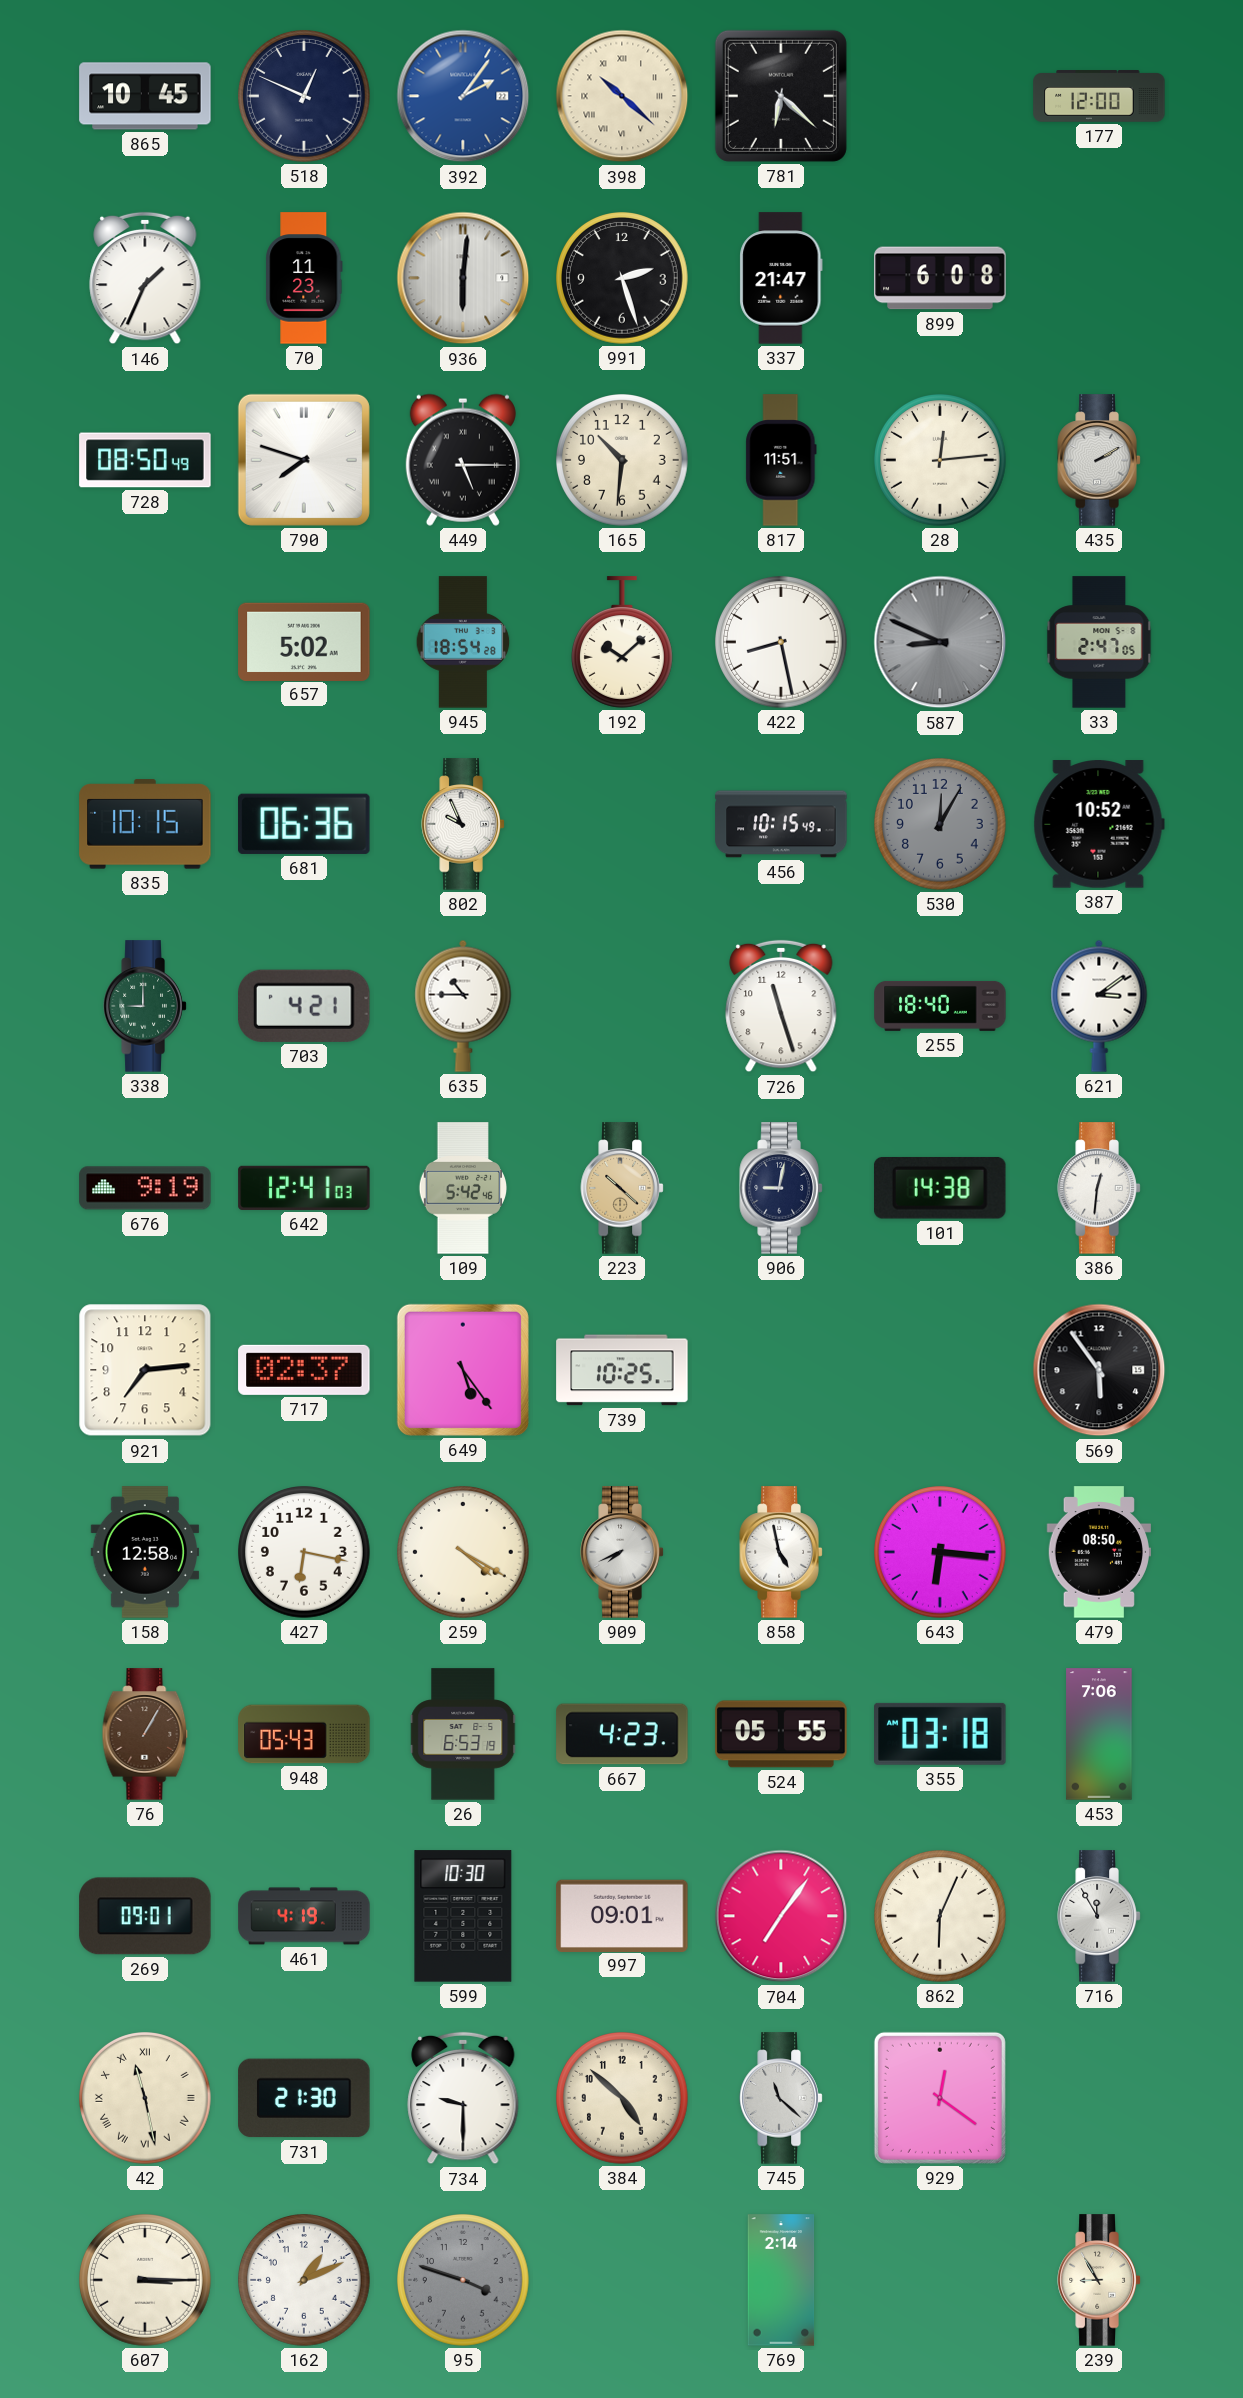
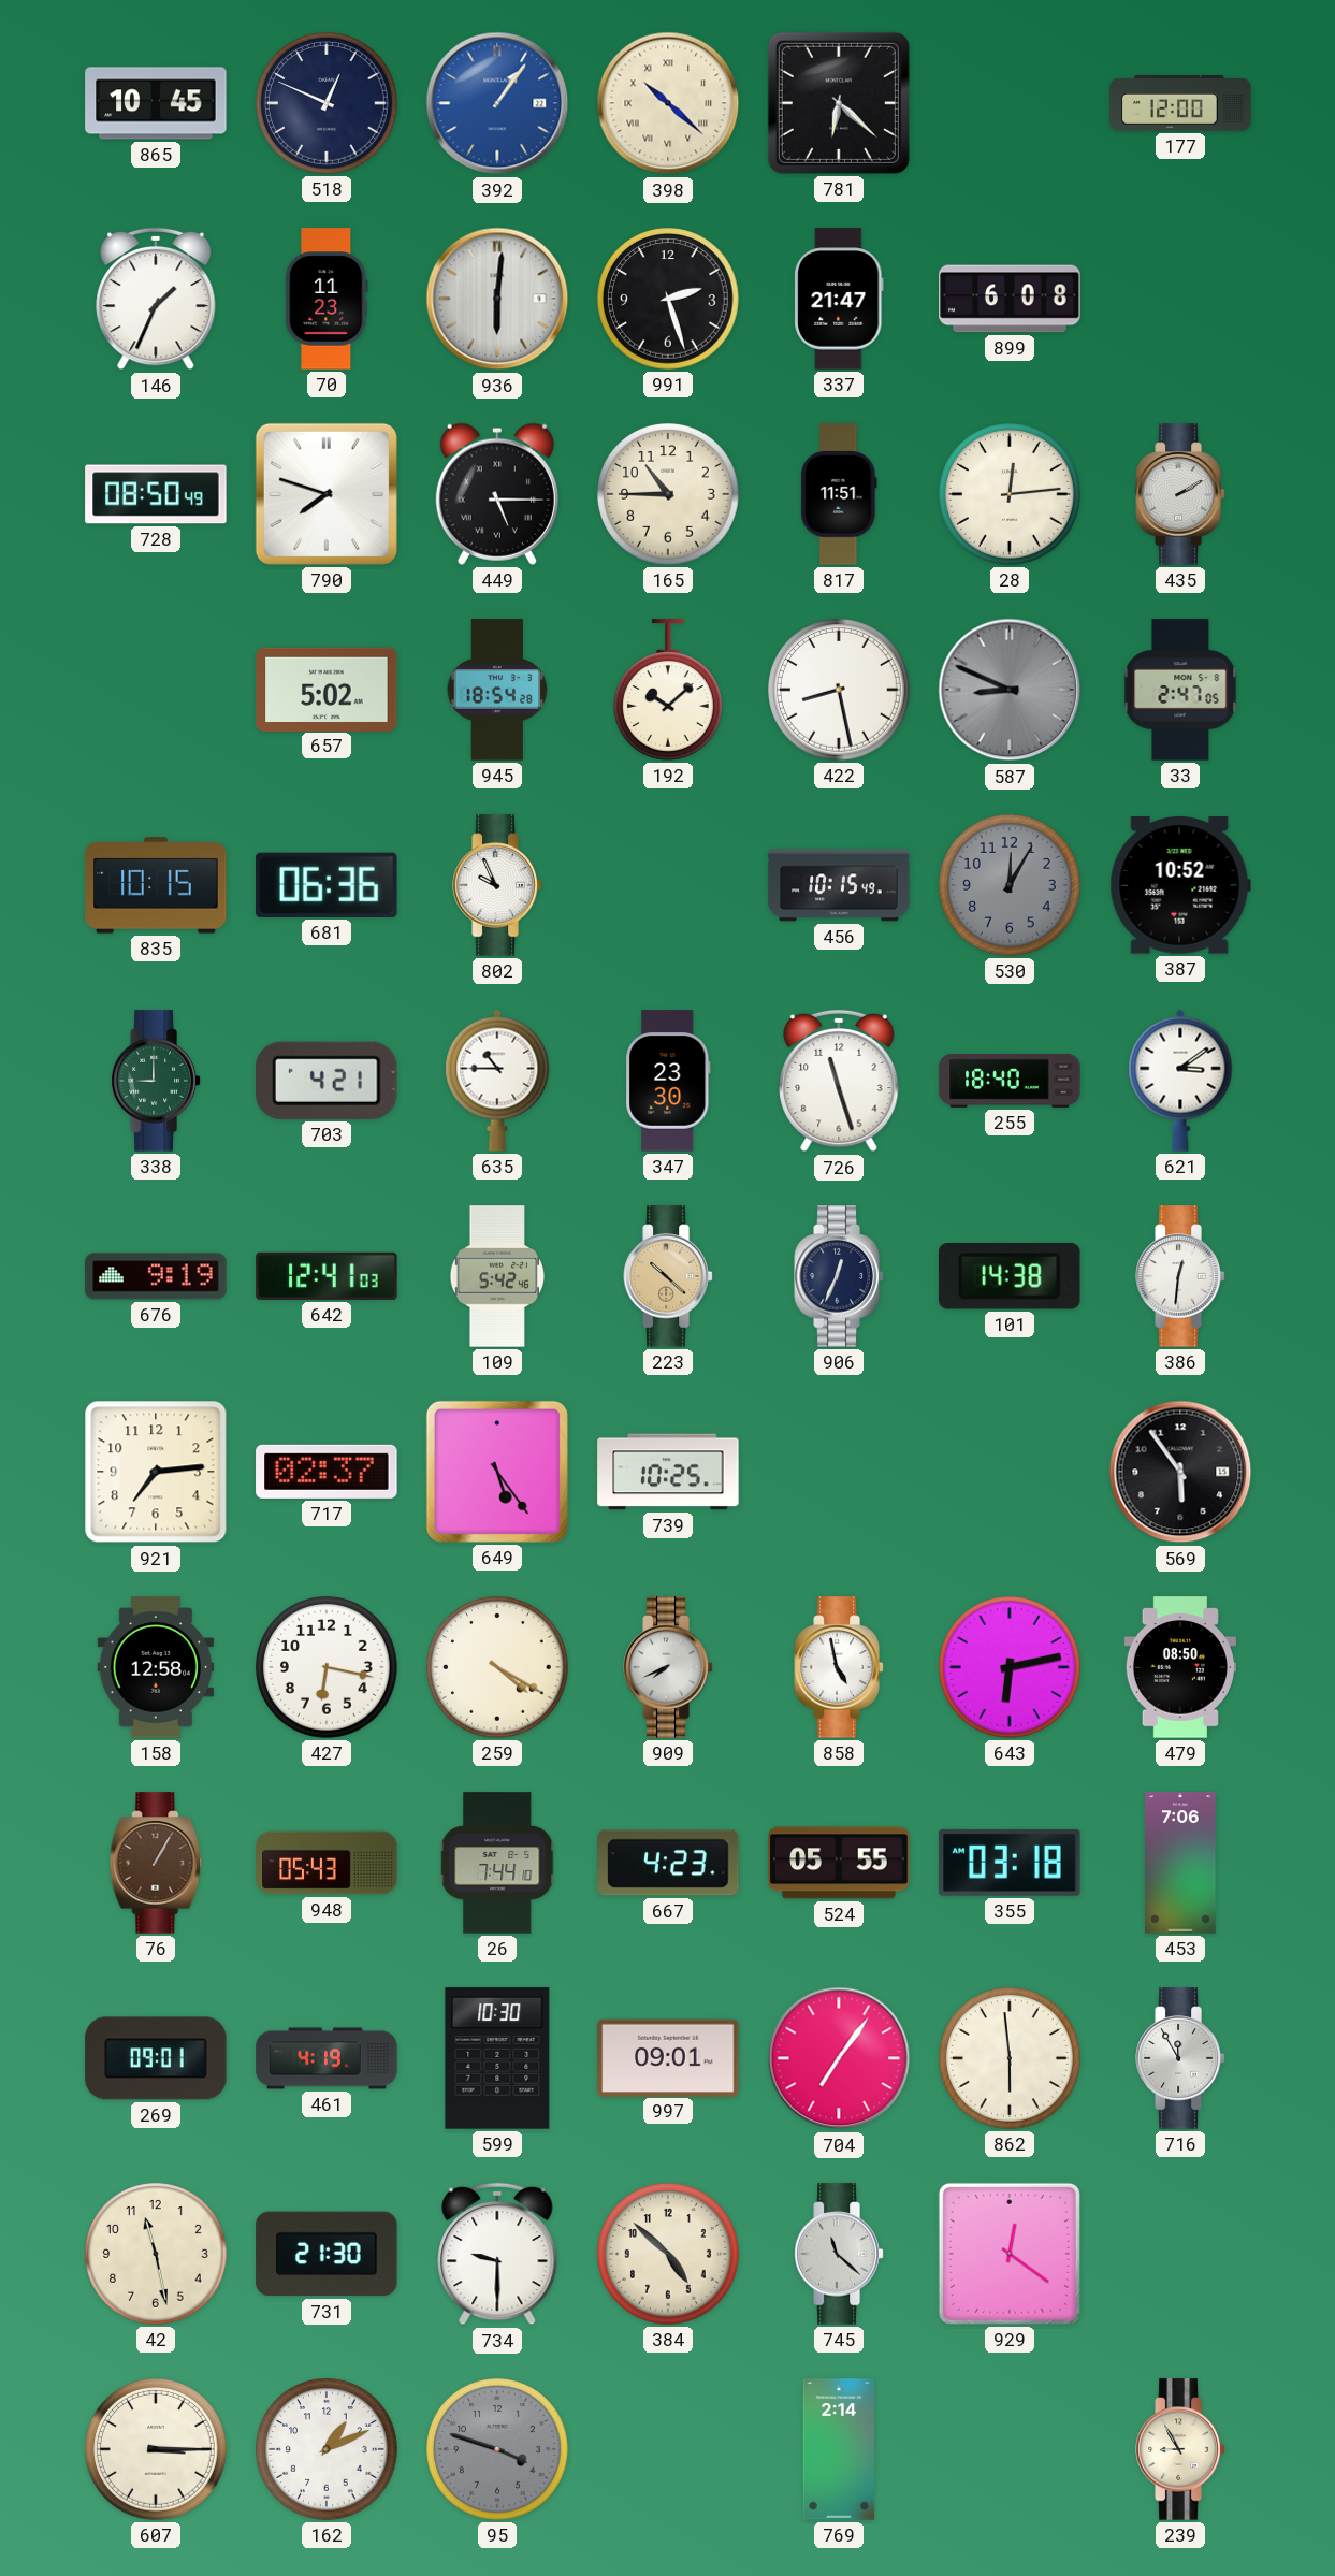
392: 2:06 -> 1:06
165: 10:31 -> 10:45
347: none -> 23:30
906: 9:02 -> 12:34
643: 6:16 -> 6:13
26: 6:53 -> 7:44
862: 6:04 -> 5:59
42 numerals: Roman -> Arabic
